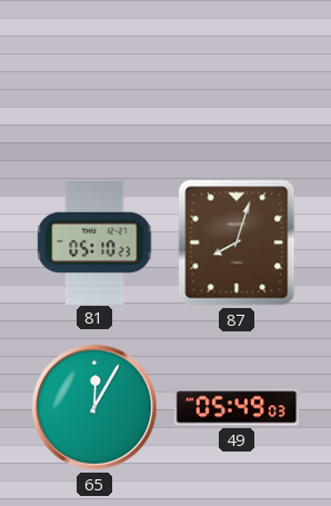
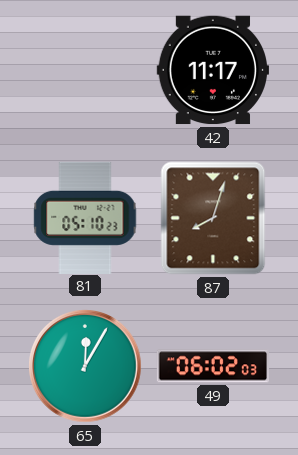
42: none -> 11:17
49: 05:49 -> 06:02
